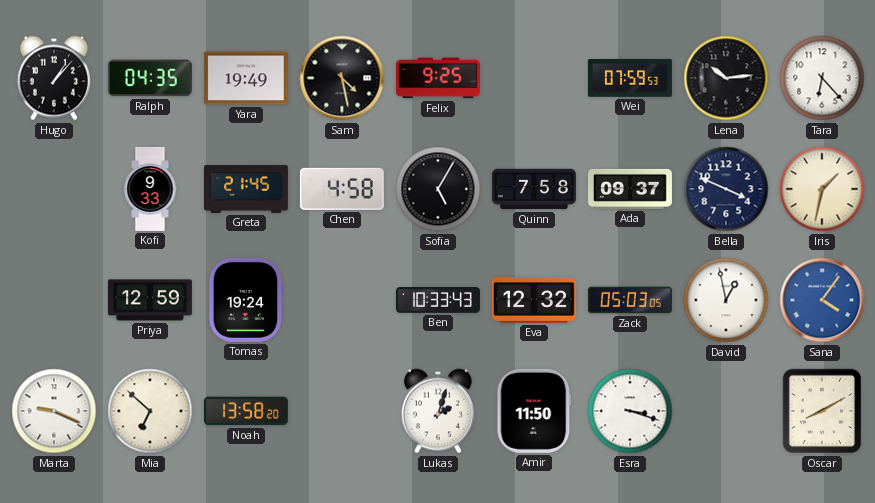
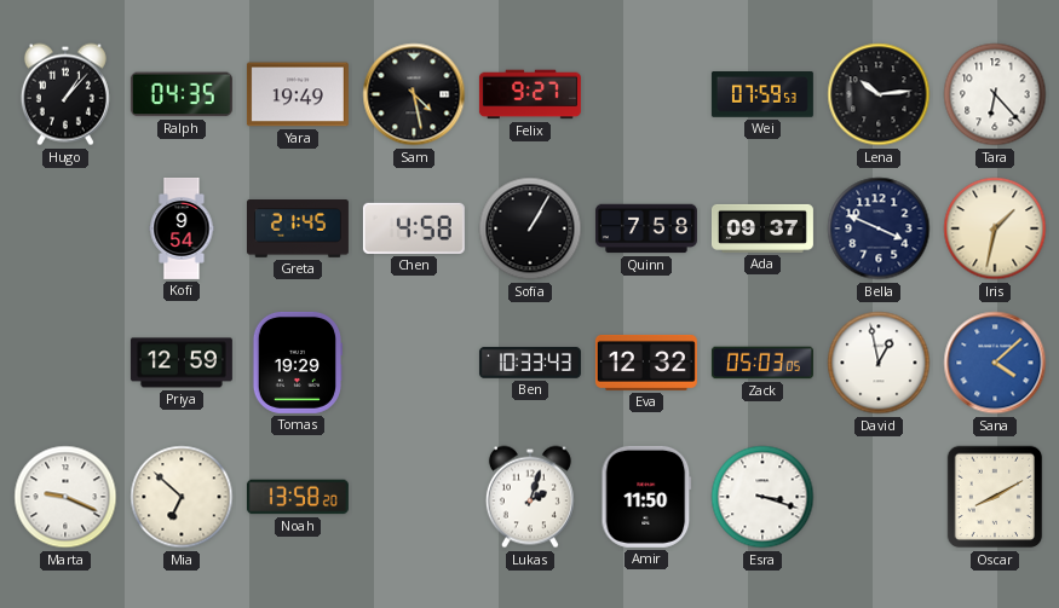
Felix: 9:25 -> 9:27
Kofi: 9:33 -> 9:54
Sofia: 5:05 -> 1:05
Tomas: 19:24 -> 19:29
Sana: 4:06 -> 4:08
